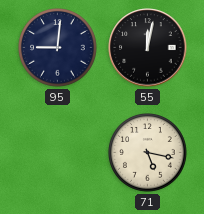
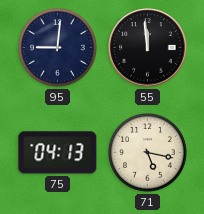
55: 12:02 -> 11:59
75: none -> 04:13
